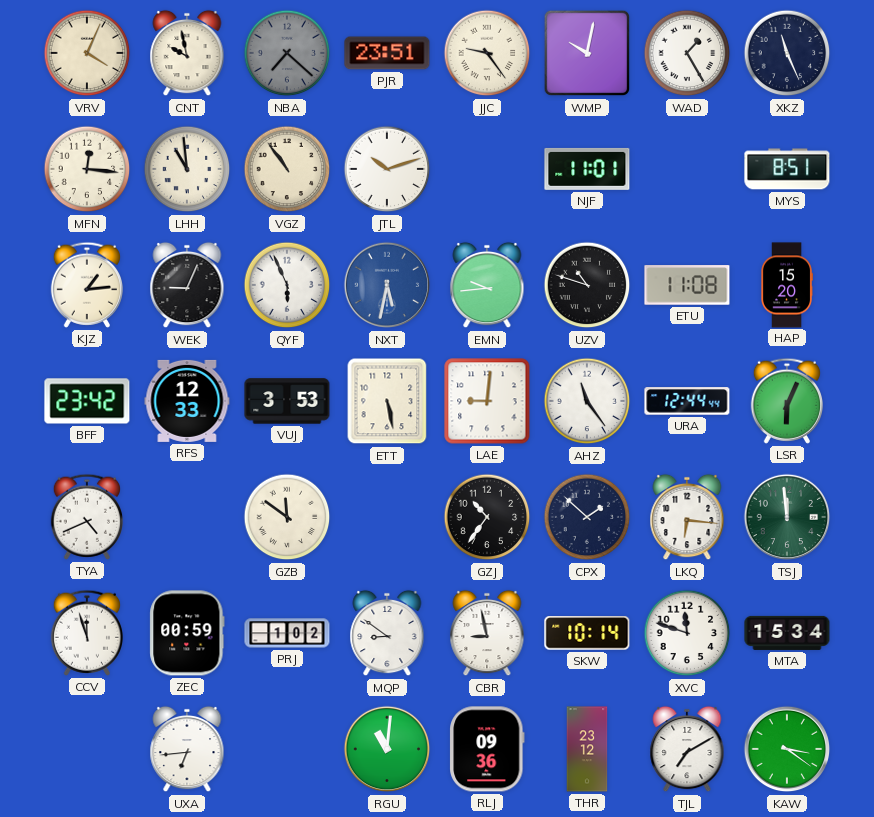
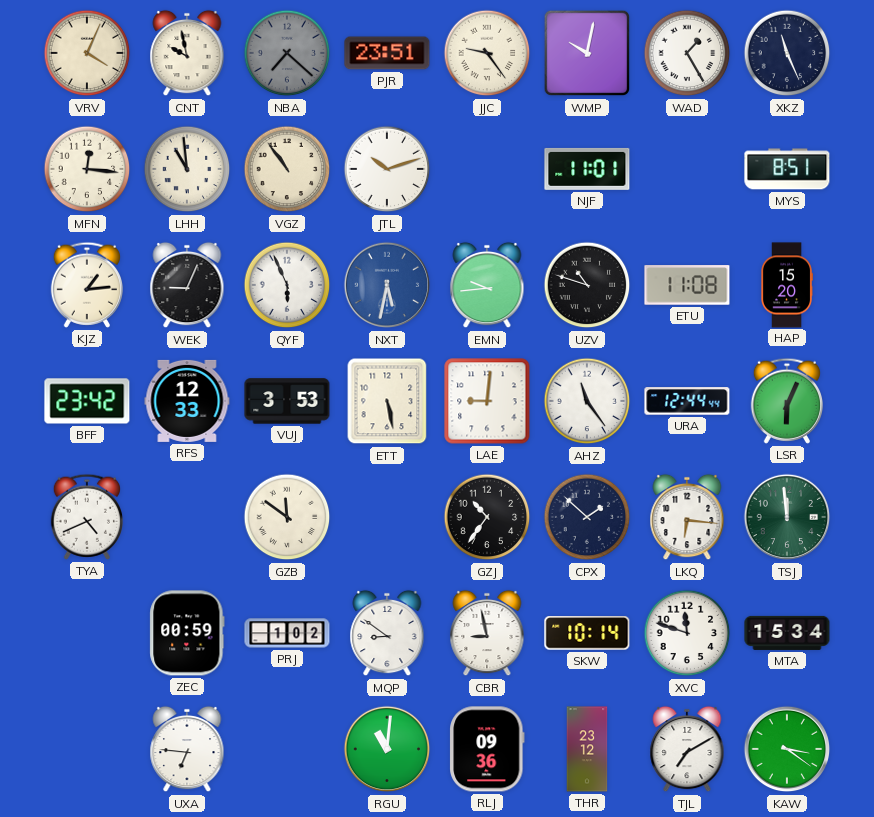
CCV: 11:57 -> none
UXA: 6:44 -> 6:46
